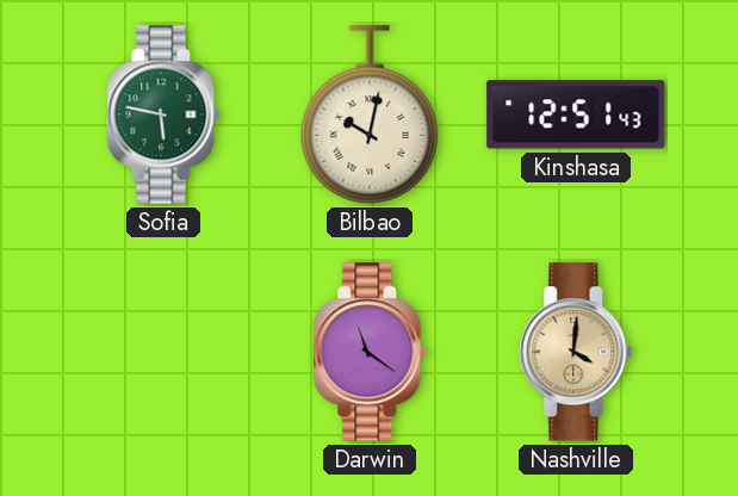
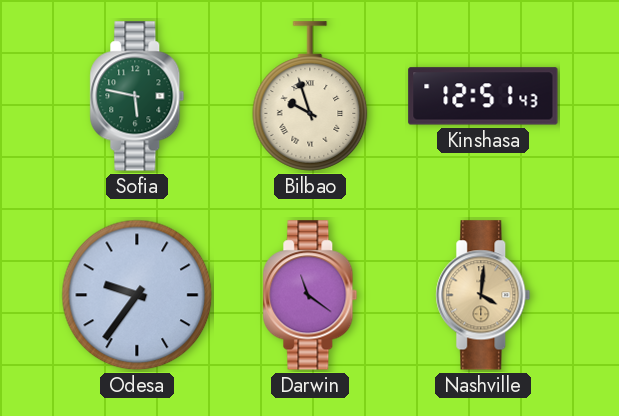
Bilbao: 10:02 -> 9:57
Odesa: none -> 9:36
